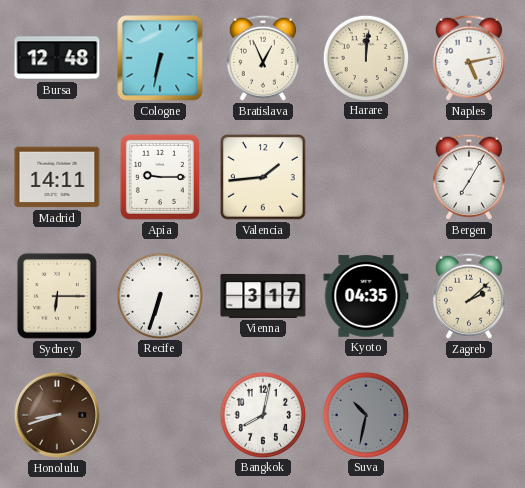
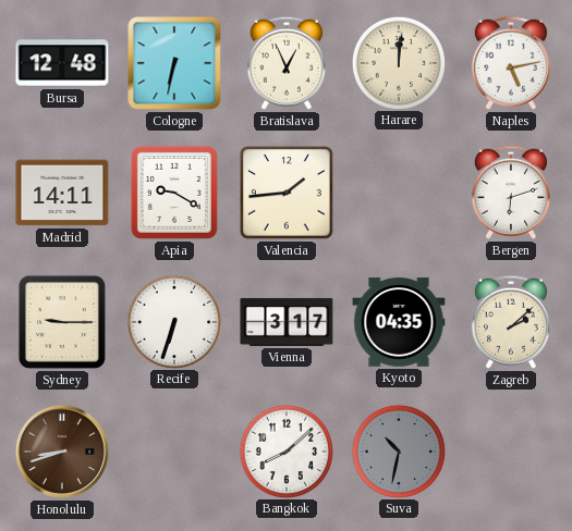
Apia: 9:15 -> 9:20
Bergen: 7:05 -> 6:12
Sydney: 6:15 -> 9:15
Bangkok: 8:02 -> 8:08
